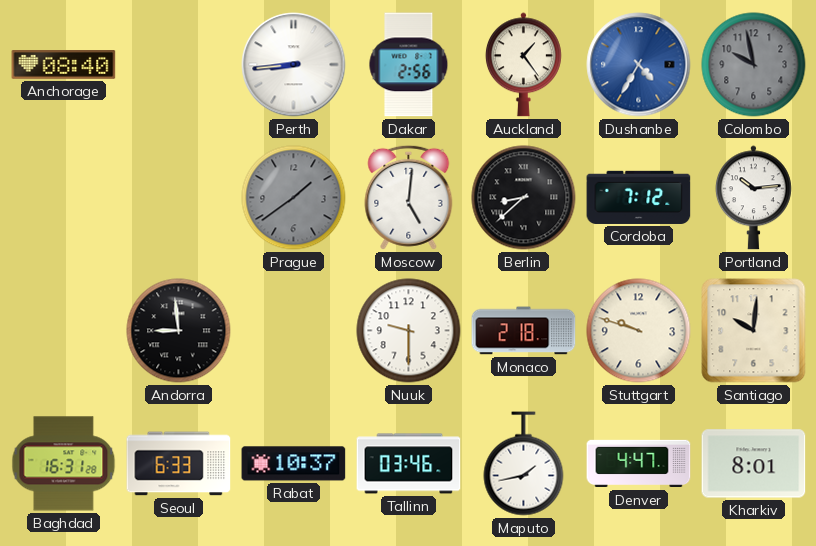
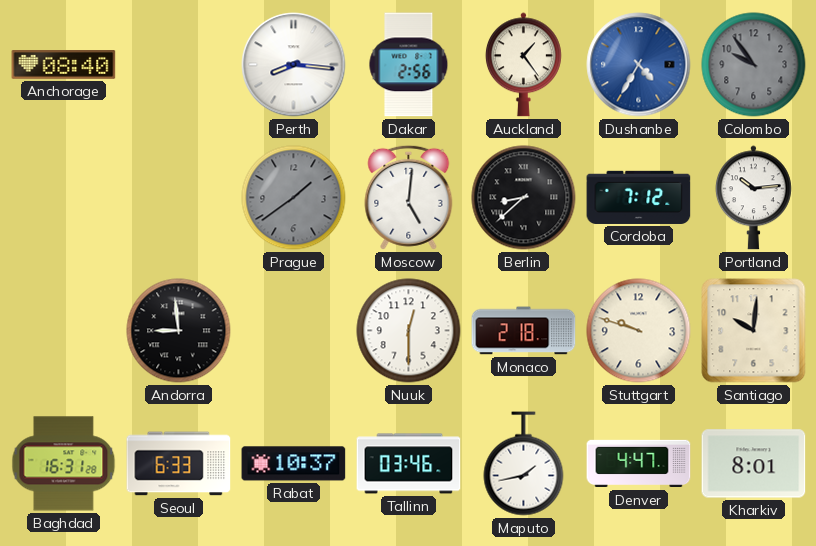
Perth: 8:44 -> 8:16
Colombo: 9:58 -> 9:54
Nuuk: 9:30 -> 12:30
